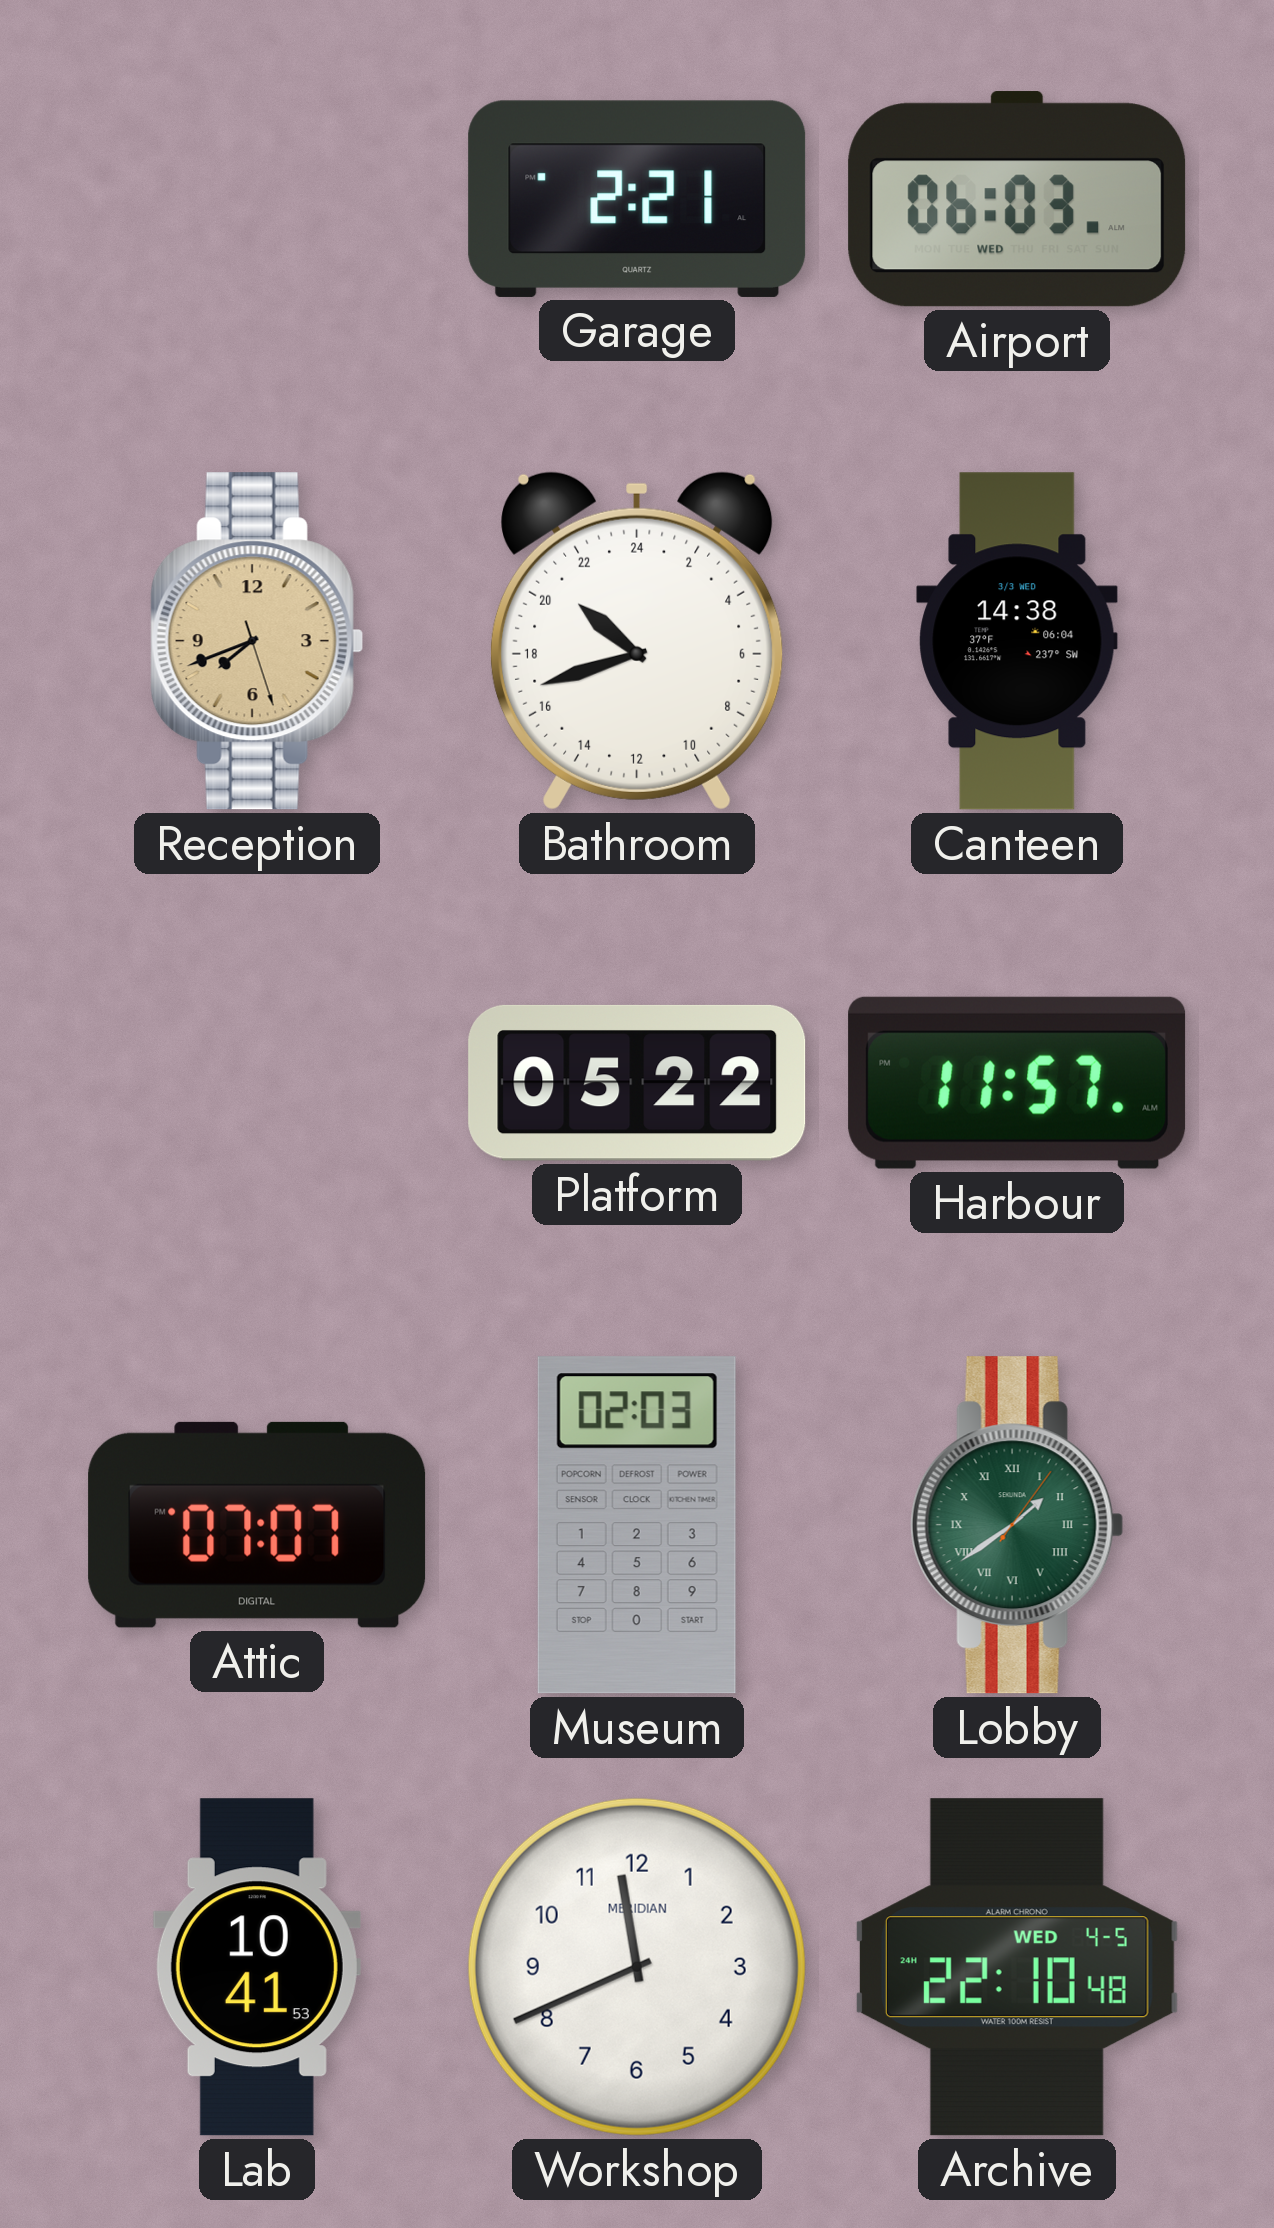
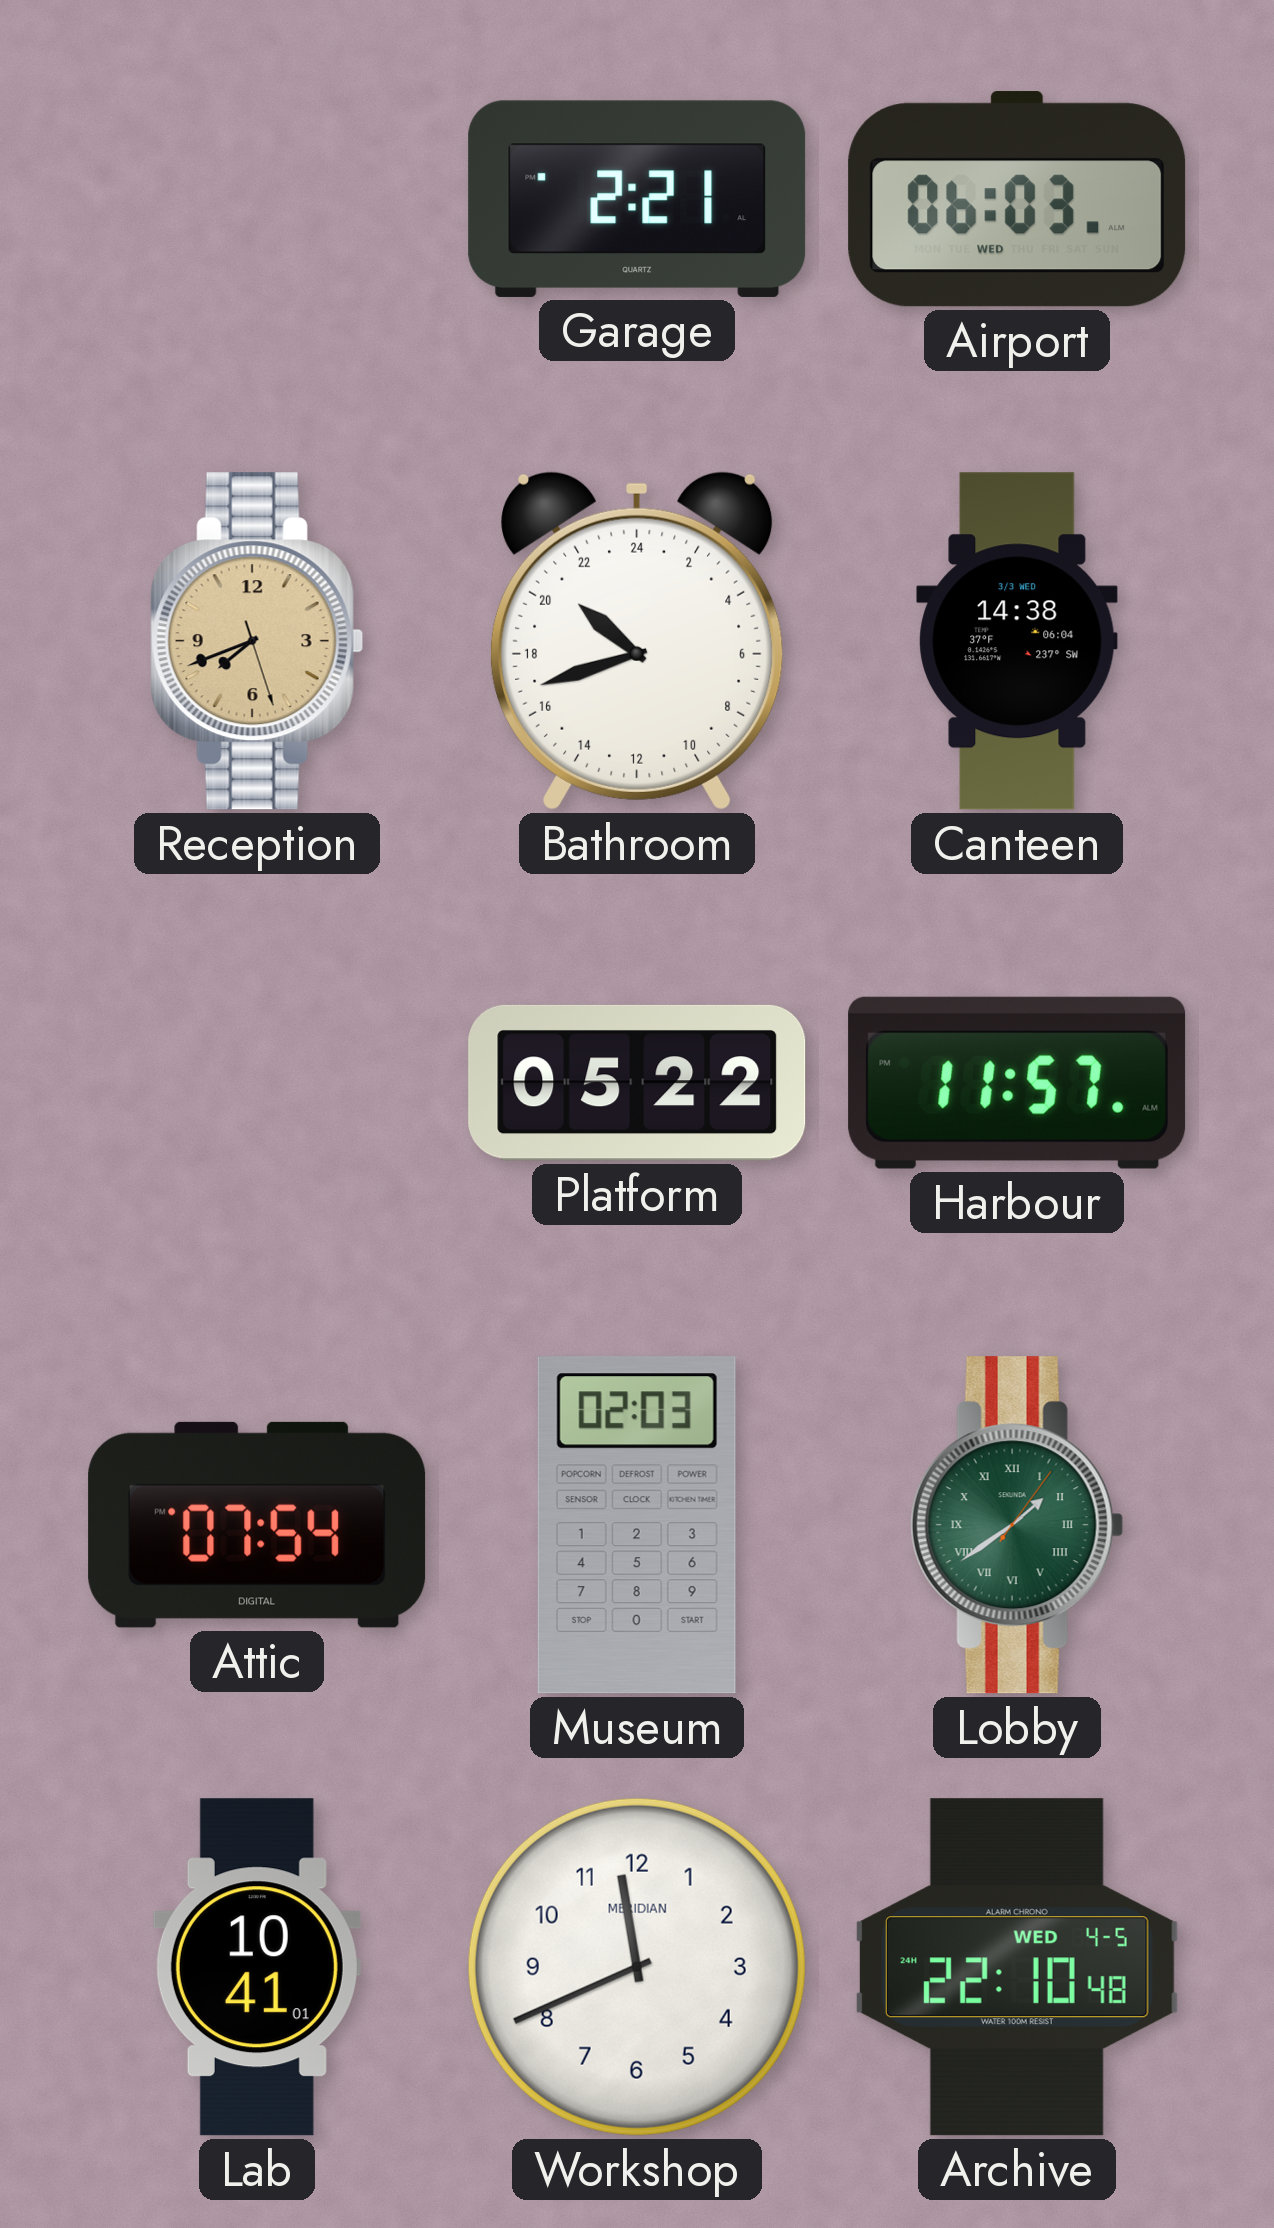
Attic: 07:07 -> 07:54
Lab: 10:41:53 -> 10:41:01
